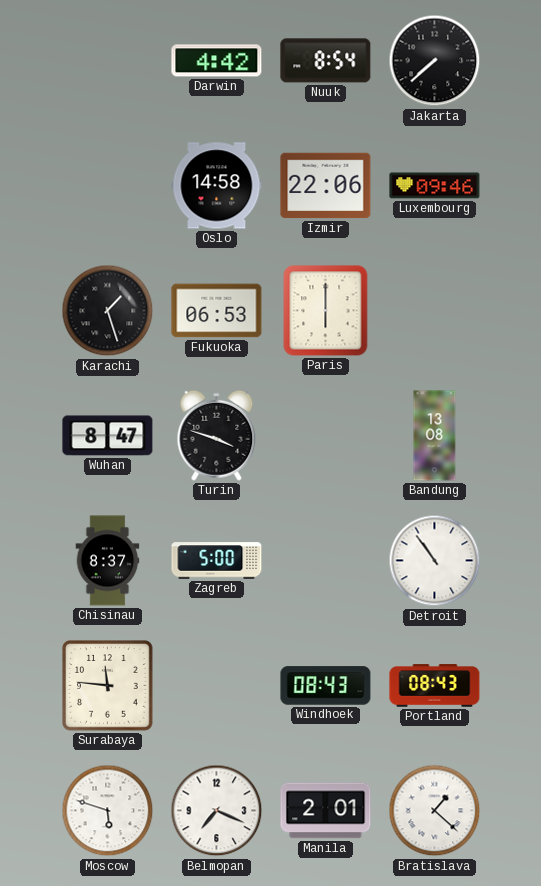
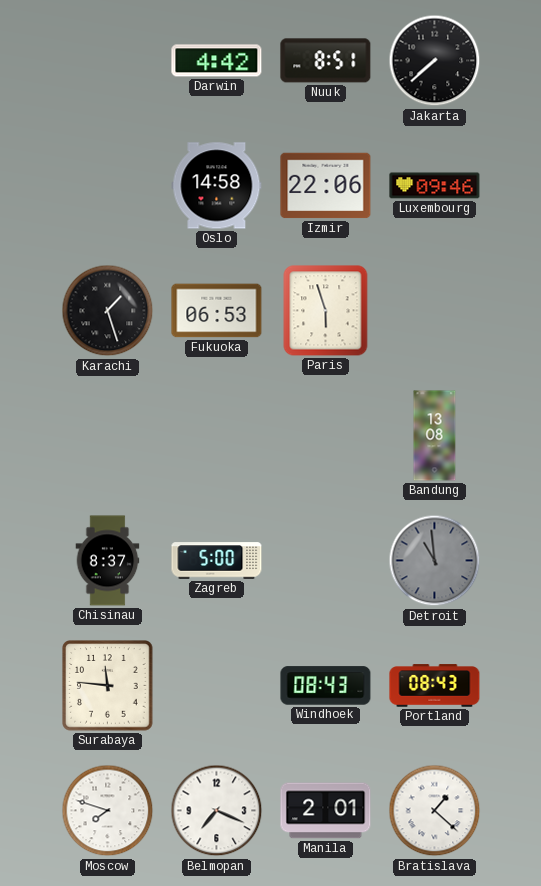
Nuuk: 8:54 -> 8:51
Paris: 6:00 -> 5:57
Wuhan: 8:47 -> none
Turin: 3:48 -> none
Detroit: 10:54 -> 10:59
Detroit dial: white -> grey
Moscow: 5:48 -> 7:48
